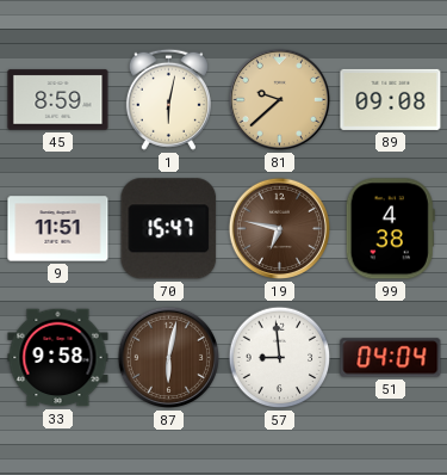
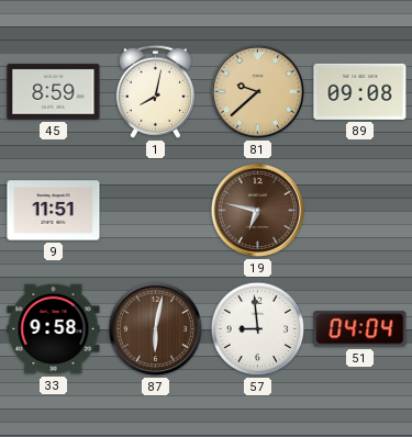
1: 6:02 -> 8:02
70: 15:47 -> none
99: 4:38 -> none
